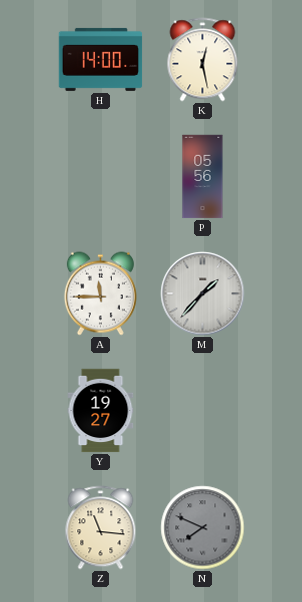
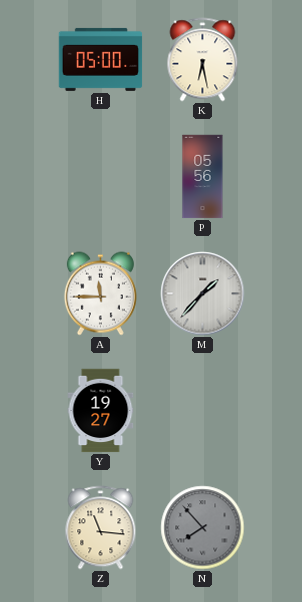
H: 14:00 -> 05:00
K: 12:28 -> 6:28
N: 7:49 -> 7:53
